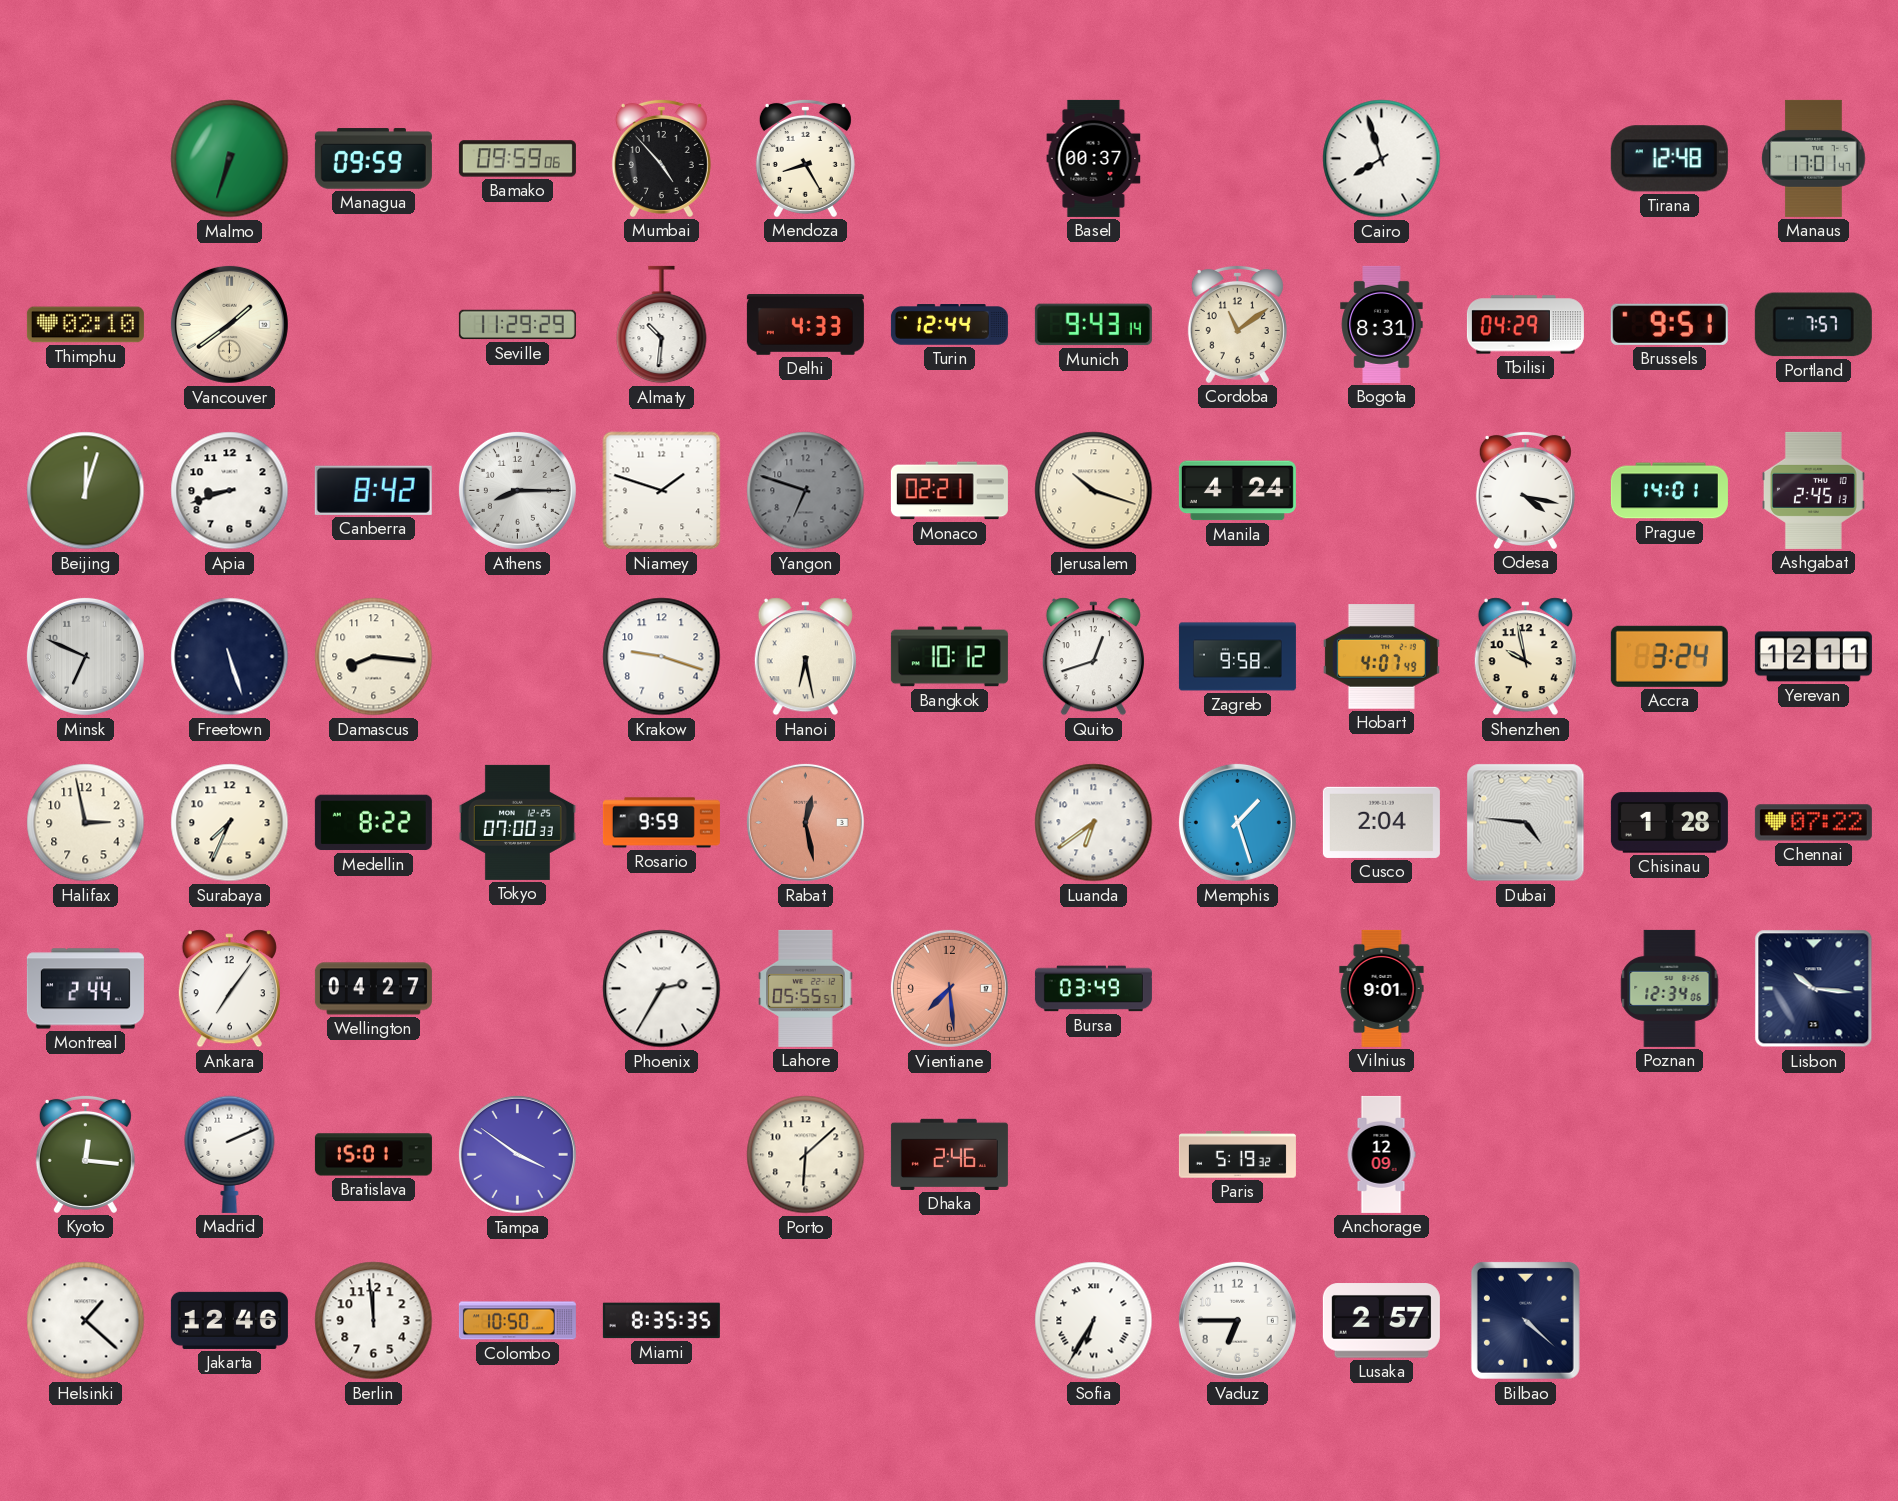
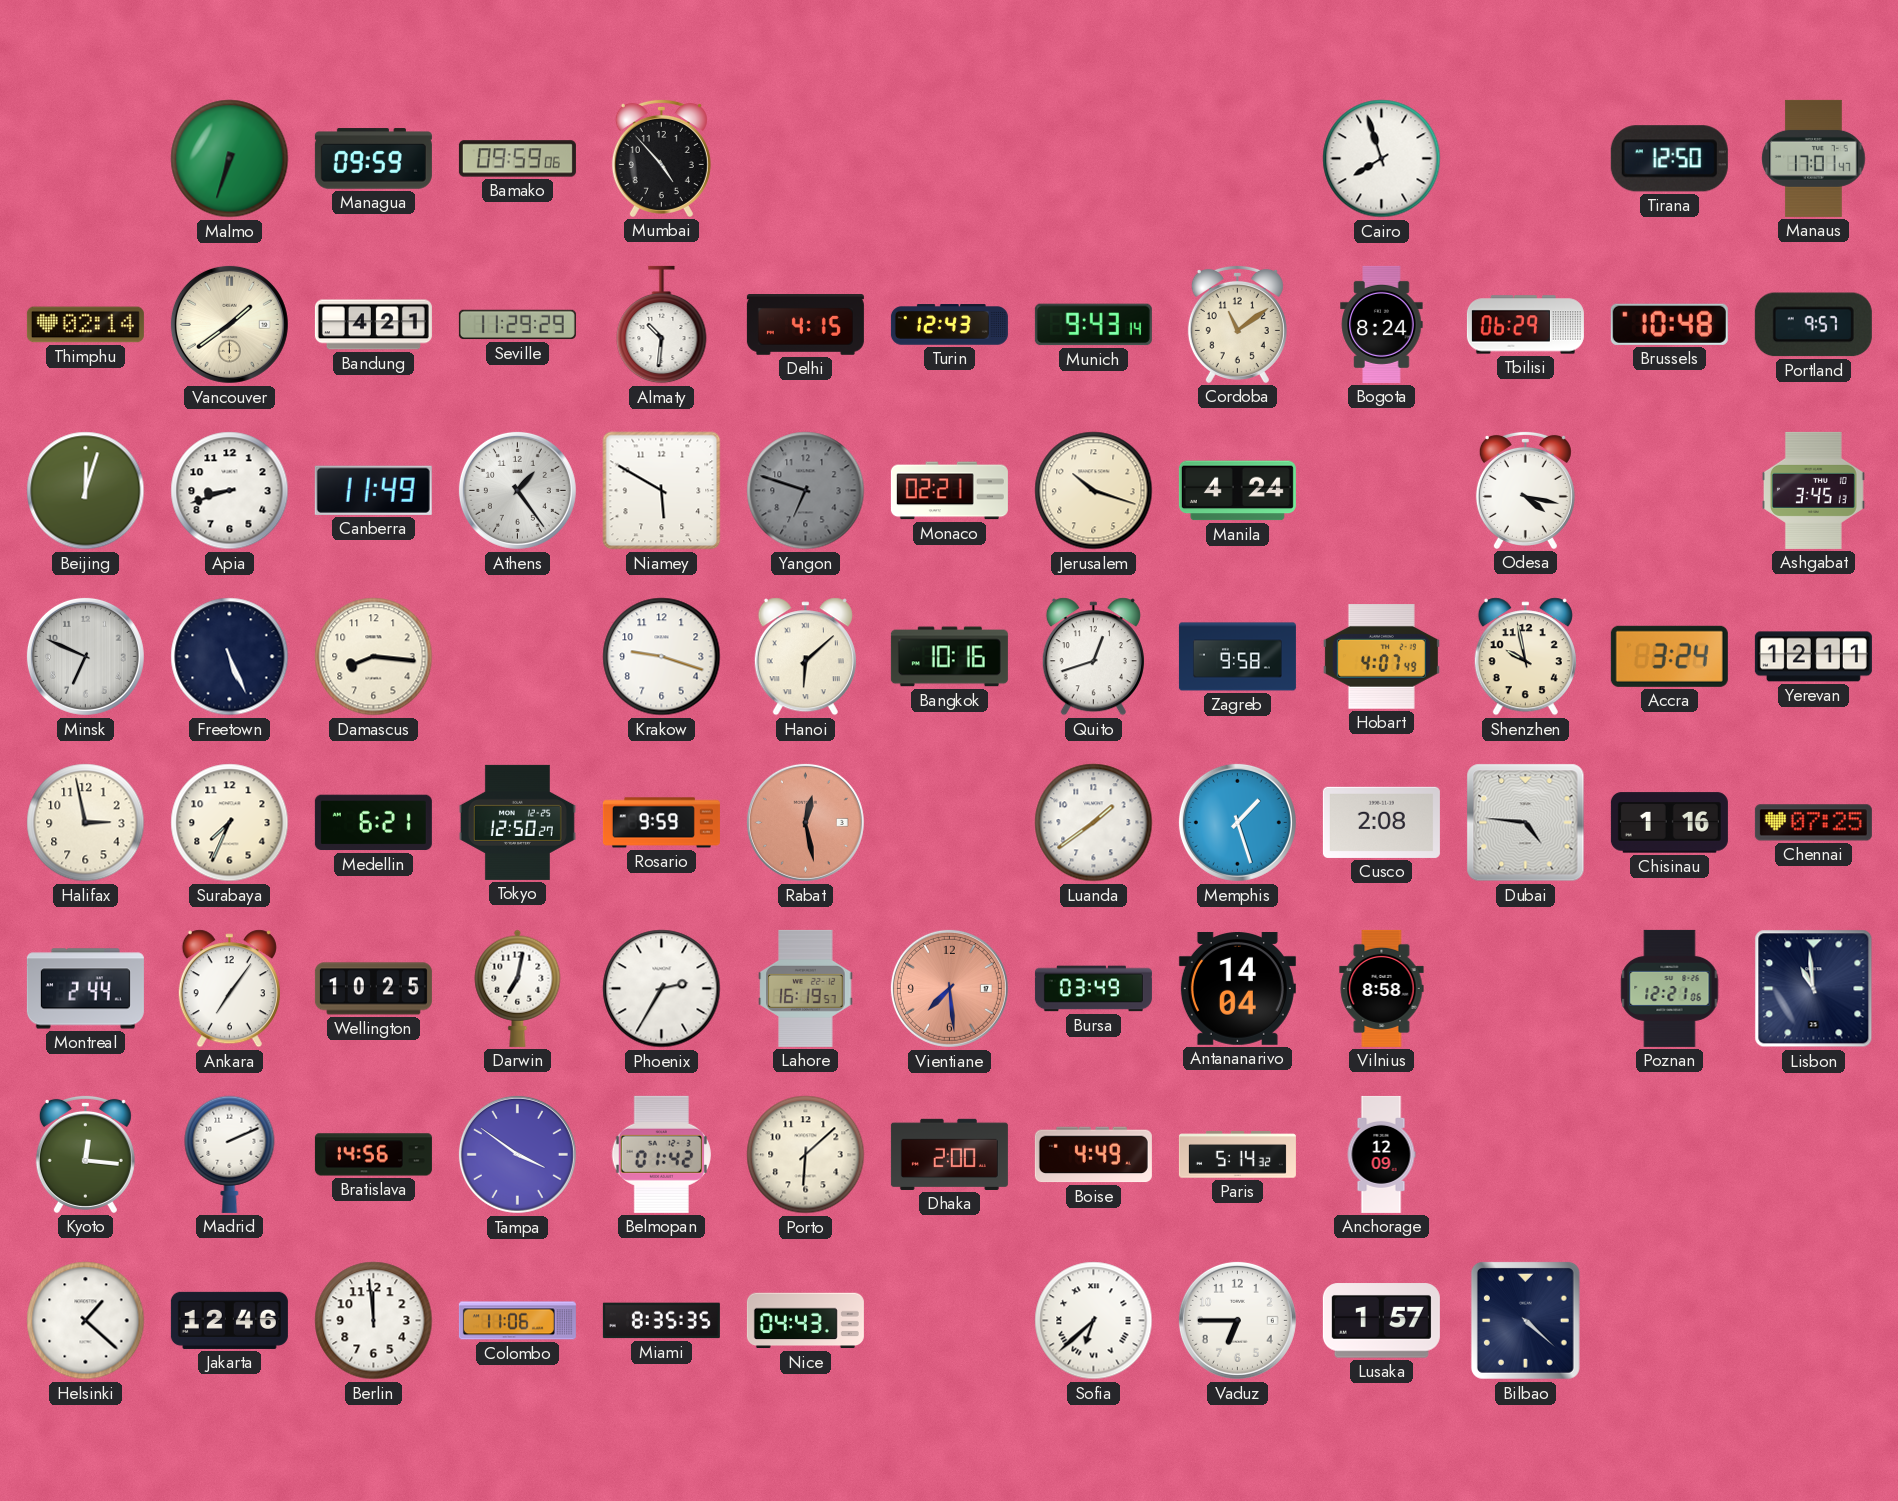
Mendoza: 8:25 -> none
Basel: 00:37 -> none
Tirana: 12:48 -> 12:50
Thimphu: 02:10 -> 02:14
Bandung: none -> 4:21
Delhi: 4:33 -> 4:15
Turin: 12:44 -> 12:43
Bogota: 8:31 -> 8:24
Tbilisi: 04:29 -> 06:29
Brussels: 9:51 -> 10:48
Portland: 7:57 -> 9:57
Canberra: 8:42 -> 11:49
Athens: 8:15 -> 1:24
Niamey: 1:48 -> 5:50
Prague: 14:01 -> none
Ashgabat: 2:45 -> 3:45
Freetown: 5:27 -> 5:26
Hanoi: 6:28 -> 6:08
Bangkok: 10:12 -> 10:16
Medellin: 8:22 -> 6:21
Tokyo: 07:00 -> 12:50
Luanda: 6:39 -> 1:39
Cusco: 2:04 -> 2:08
Chisinau: 1:28 -> 1:16
Chennai: 07:22 -> 07:25
Wellington: 04:27 -> 10:25
Darwin: none -> 7:02
Lahore: 05:55 -> 16:19
Antananarivo: none -> 14:04
Vilnius: 9:01 -> 8:58
Poznan: 12:34 -> 12:21
Lisbon: 10:16 -> 10:59
Bratislava: 15:01 -> 14:56
Belmopan: none -> 01:42
Dhaka: 2:46 -> 2:00
Boise: none -> 4:49
Paris: 5:19 -> 5:14
Colombo: 10:50 -> 11:06
Nice: none -> 04:43
Sofia: 6:35 -> 6:38
Lusaka: 2:57 -> 1:57
